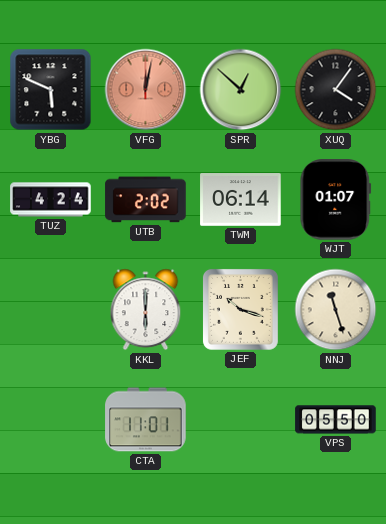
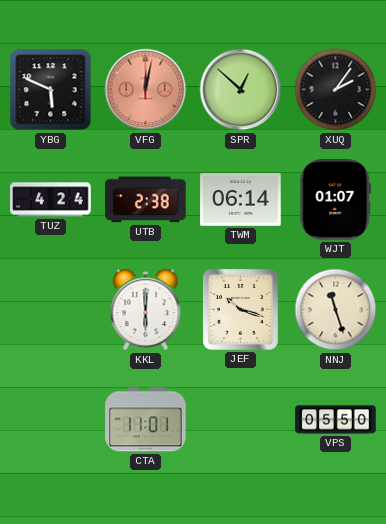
XUQ: 4:06 -> 2:06
UTB: 2:02 -> 2:38
